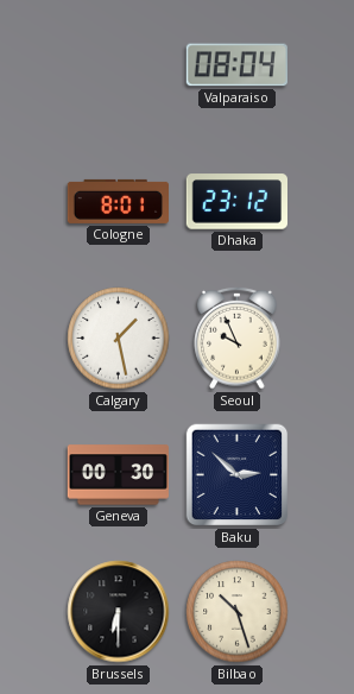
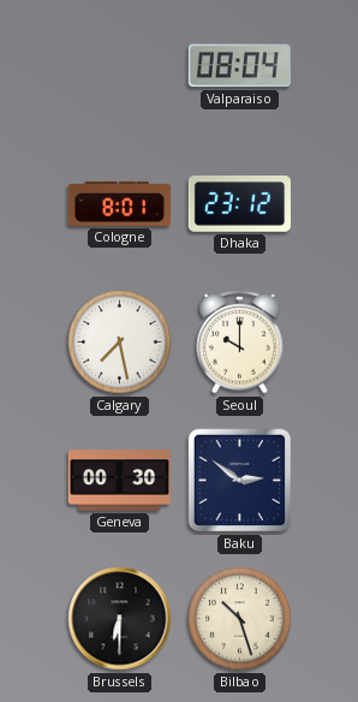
Calgary: 1:28 -> 7:28
Seoul: 9:56 -> 10:00
Baku: 2:52 -> 2:51
